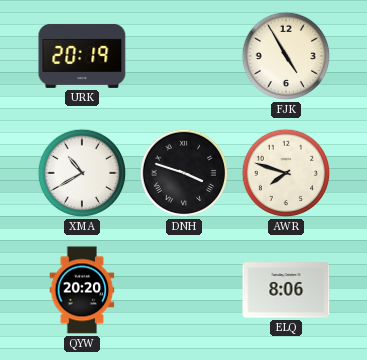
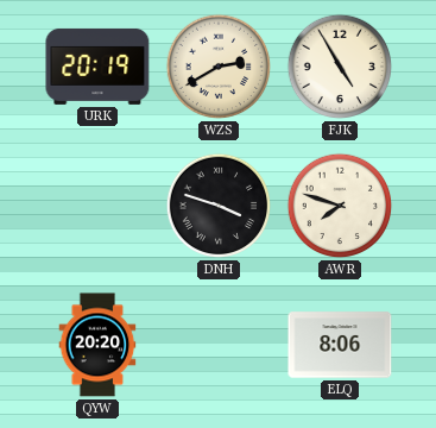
WZS: none -> 2:40
XMA: 10:40 -> none
